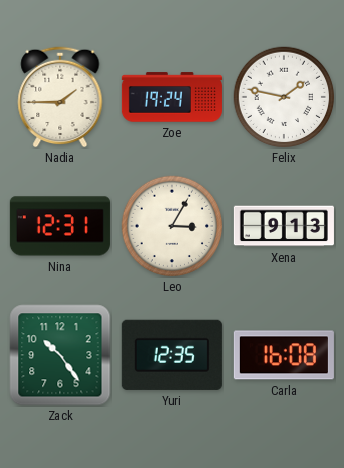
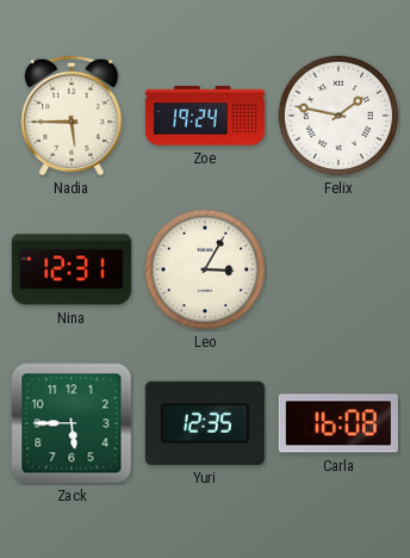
Nadia: 1:45 -> 5:45
Xena: 9:13 -> none
Zack: 10:24 -> 5:45
